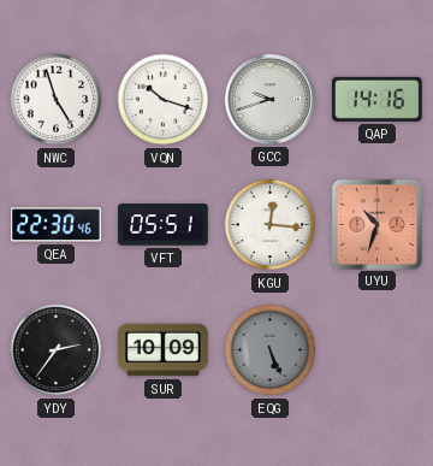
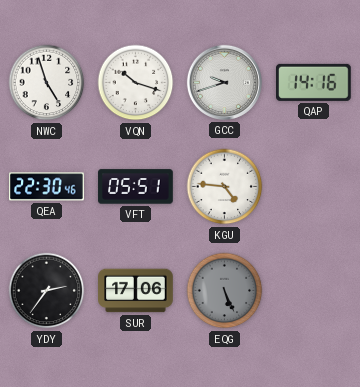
KGU: 12:16 -> 4:46
UYU: 10:33 -> none
SUR: 10:09 -> 17:06
